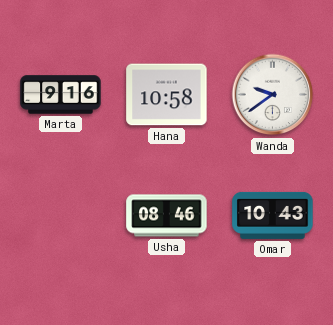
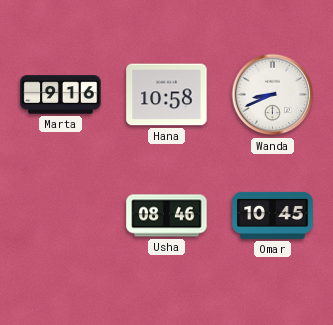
Wanda: 9:39 -> 8:41
Omar: 10:43 -> 10:45
